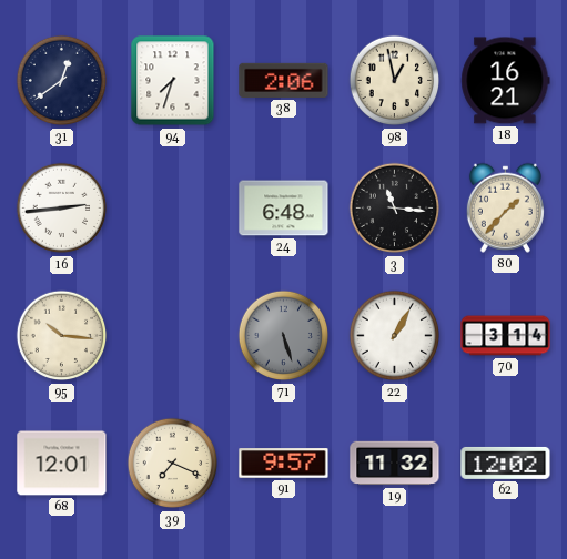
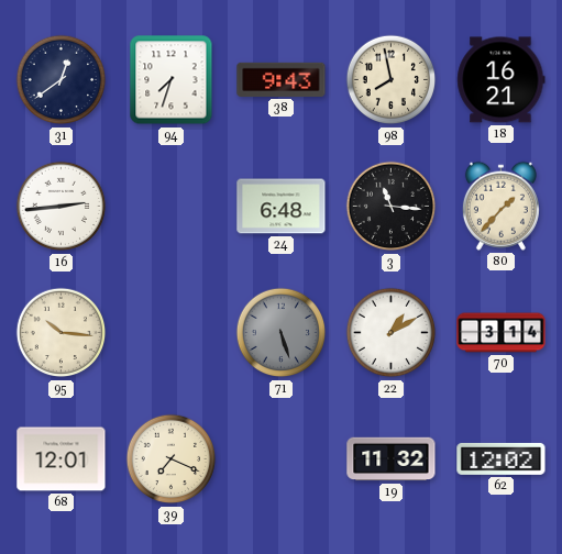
38: 2:06 -> 9:43
98: 12:58 -> 7:58
22: 1:05 -> 1:10
91: 9:57 -> none
